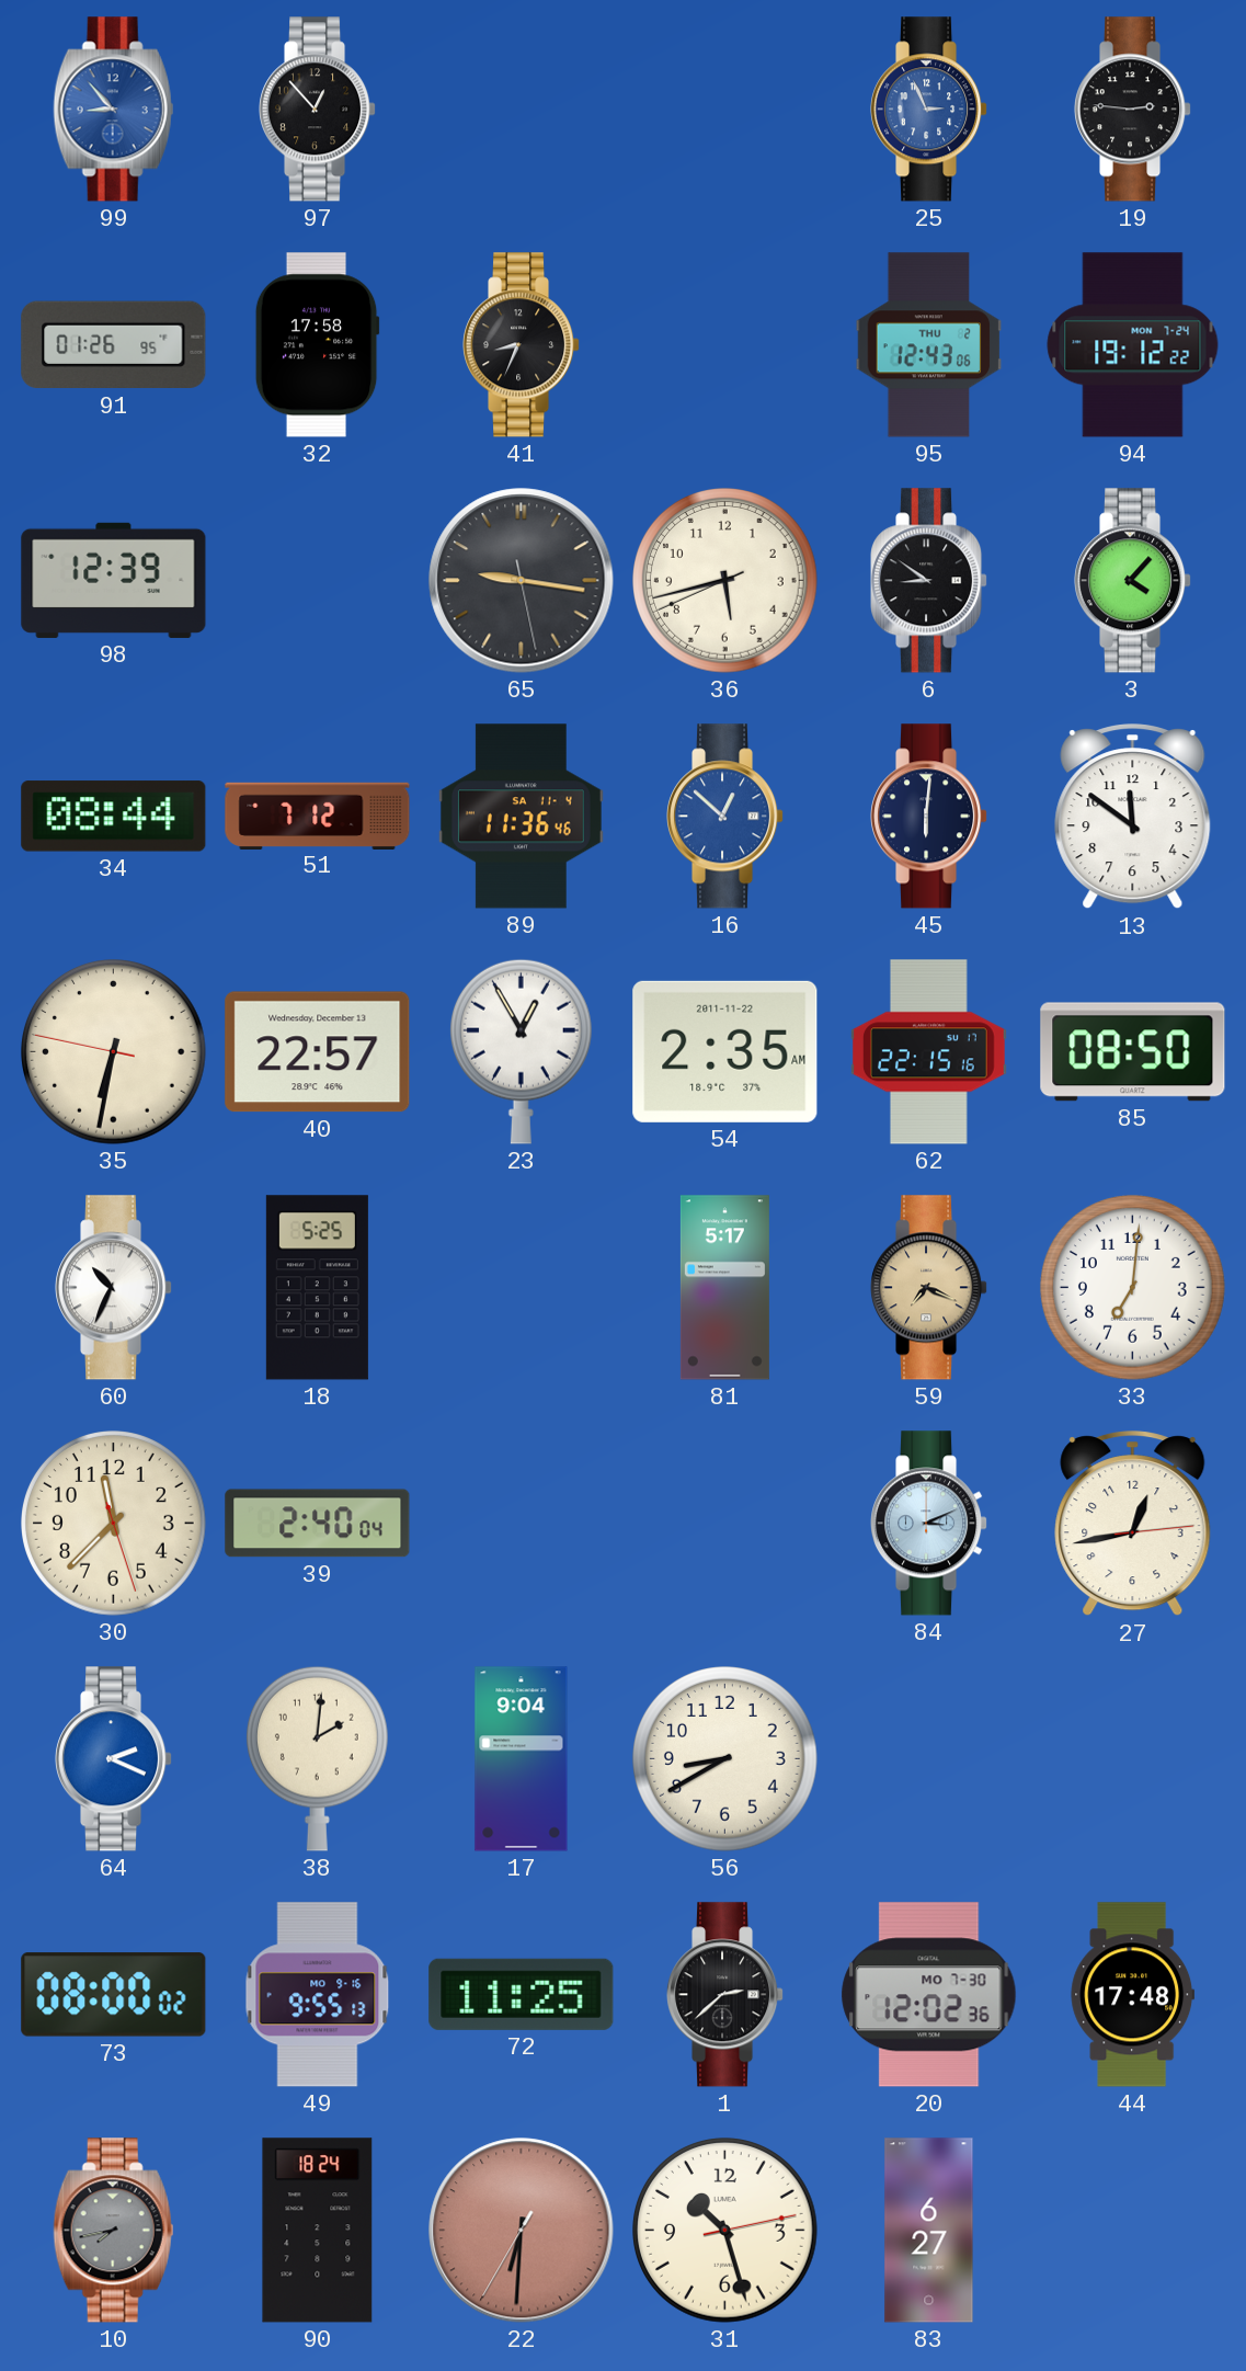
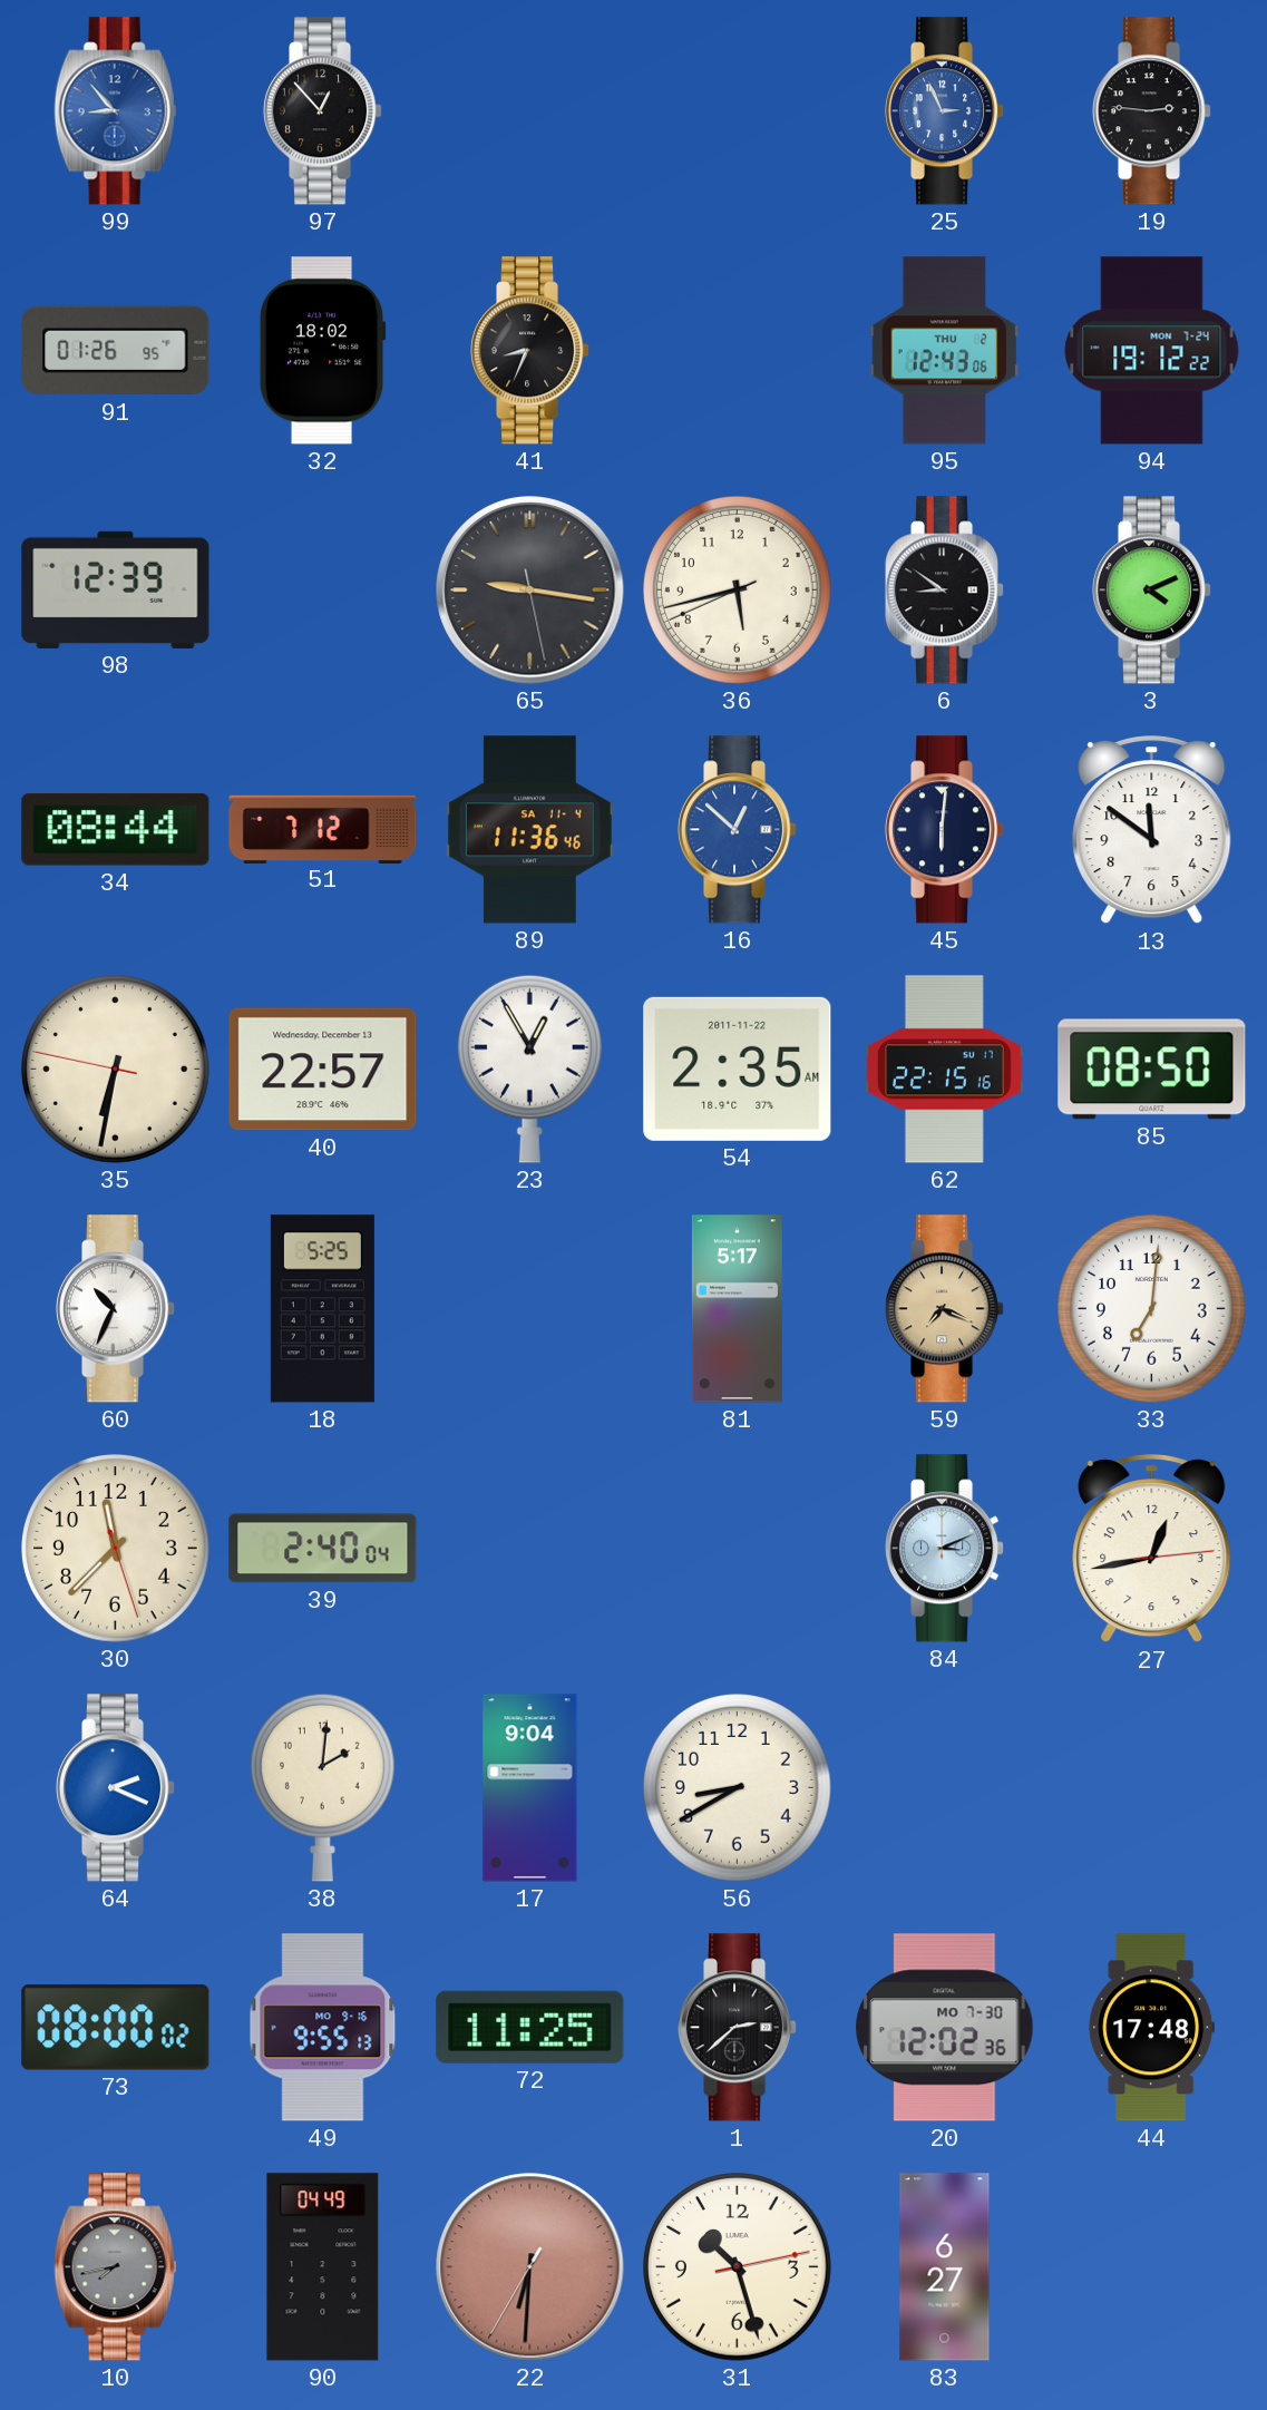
32: 17:58 -> 18:02
3: 4:07 -> 4:11
90: 18:24 -> 04:49
